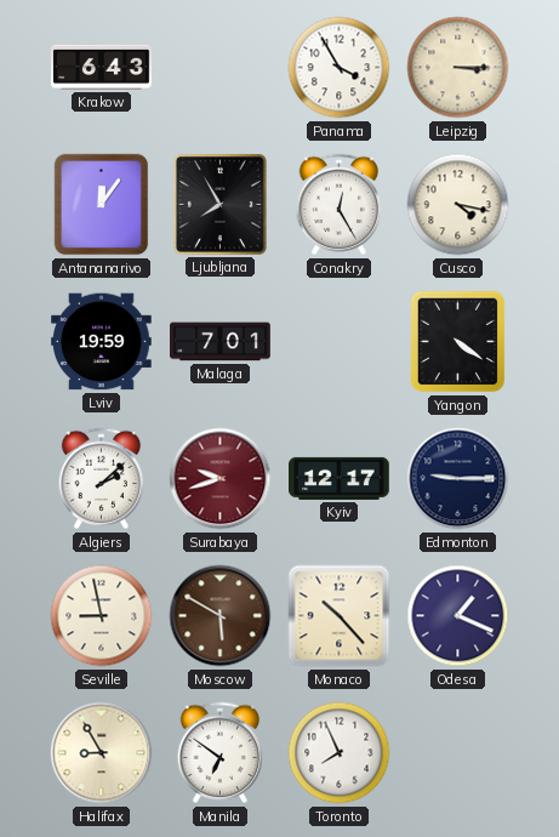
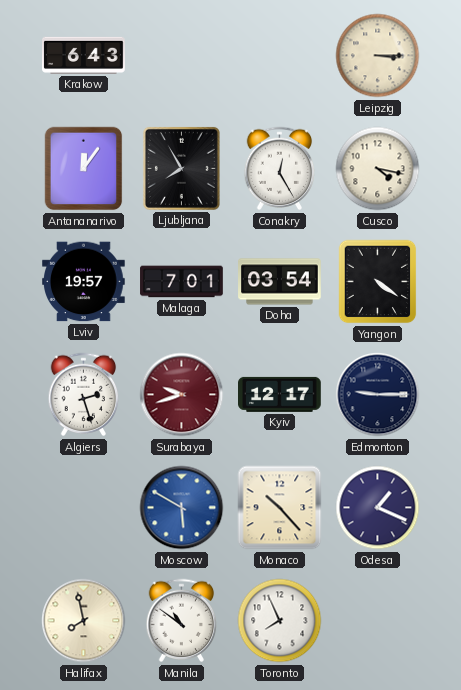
Panama: 3:55 -> none
Lviv: 19:59 -> 19:57
Doha: none -> 03:54
Algiers: 2:08 -> 2:27
Seville: 8:58 -> none
Moscow dial: brown -> blue
Halifax: 8:55 -> 7:58
Manila: 6:51 -> 10:51
